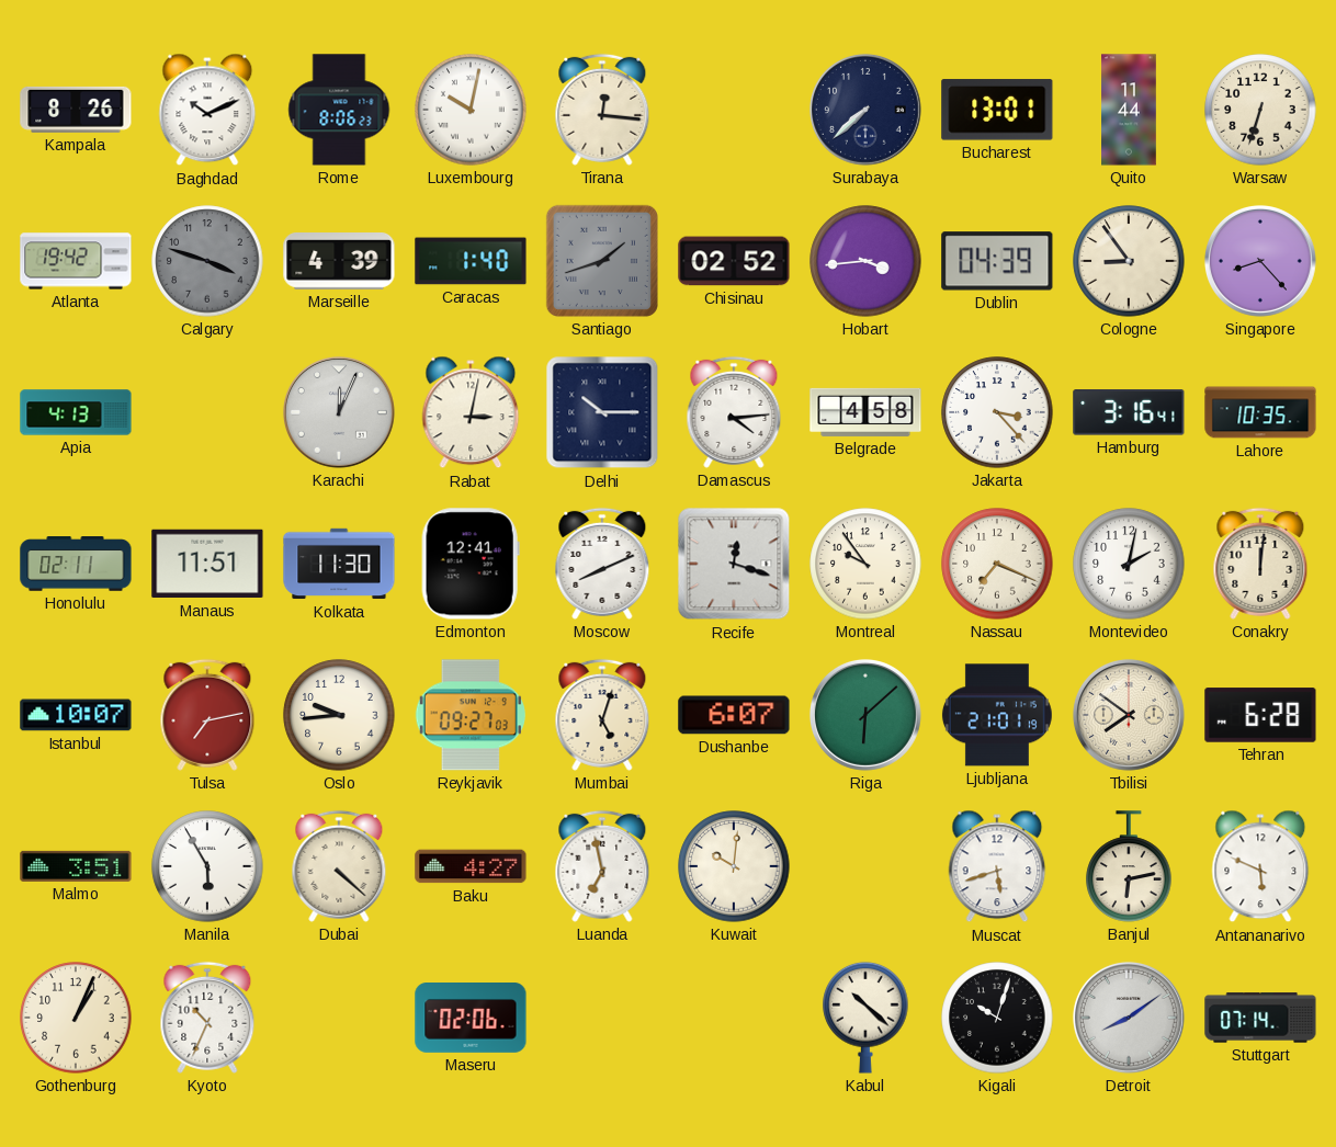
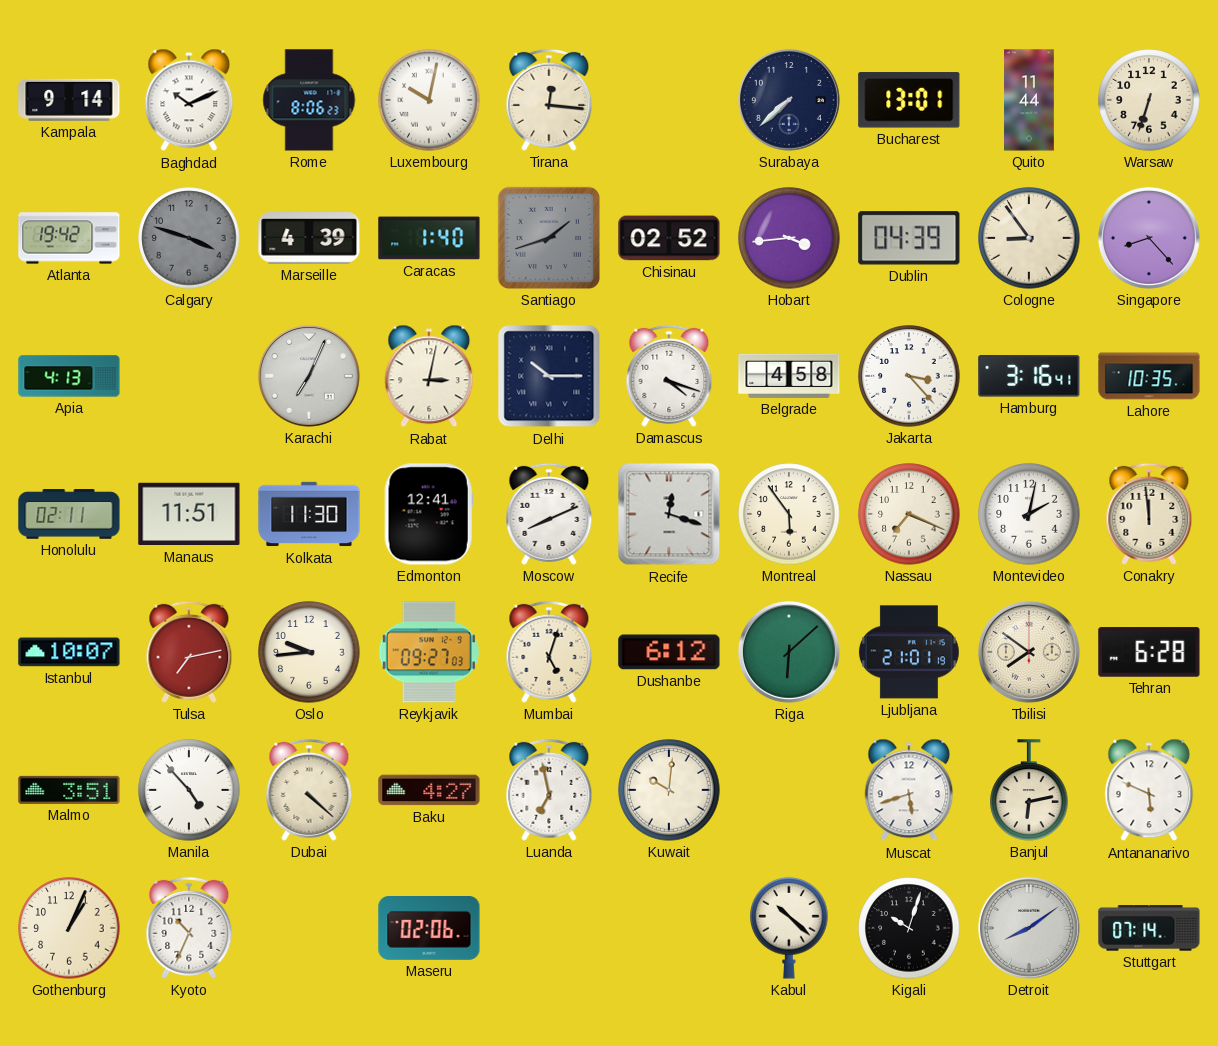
Kampala: 8:26 -> 9:14
Karachi: 12:04 -> 7:04
Damascus: 4:14 -> 4:18
Montreal: 9:54 -> 5:54
Conakry: 12:01 -> 11:59
Dushanbe: 6:07 -> 6:12
Manila: 5:55 -> 4:53
